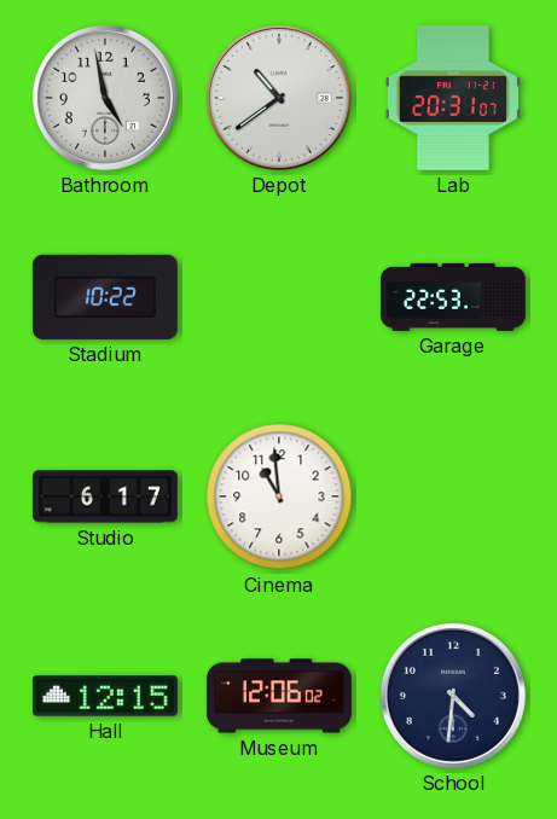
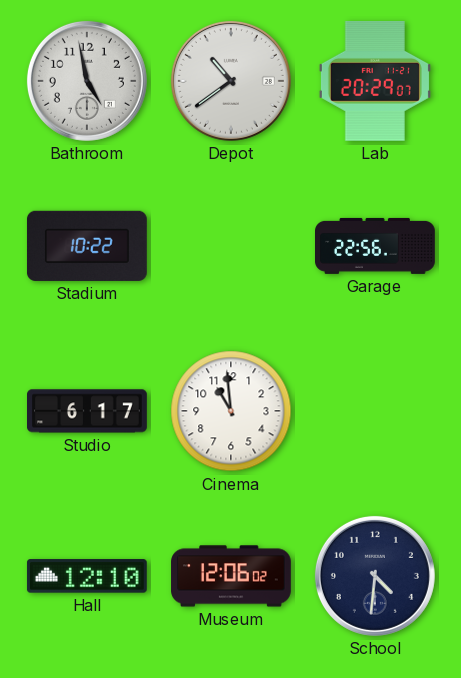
Lab: 20:31 -> 20:29
Garage: 22:53 -> 22:56
Hall: 12:15 -> 12:10
